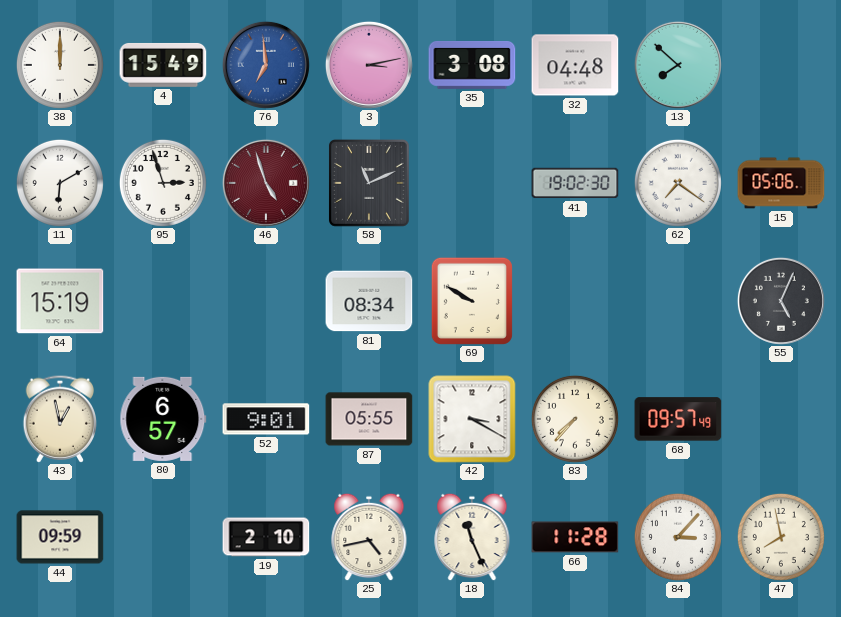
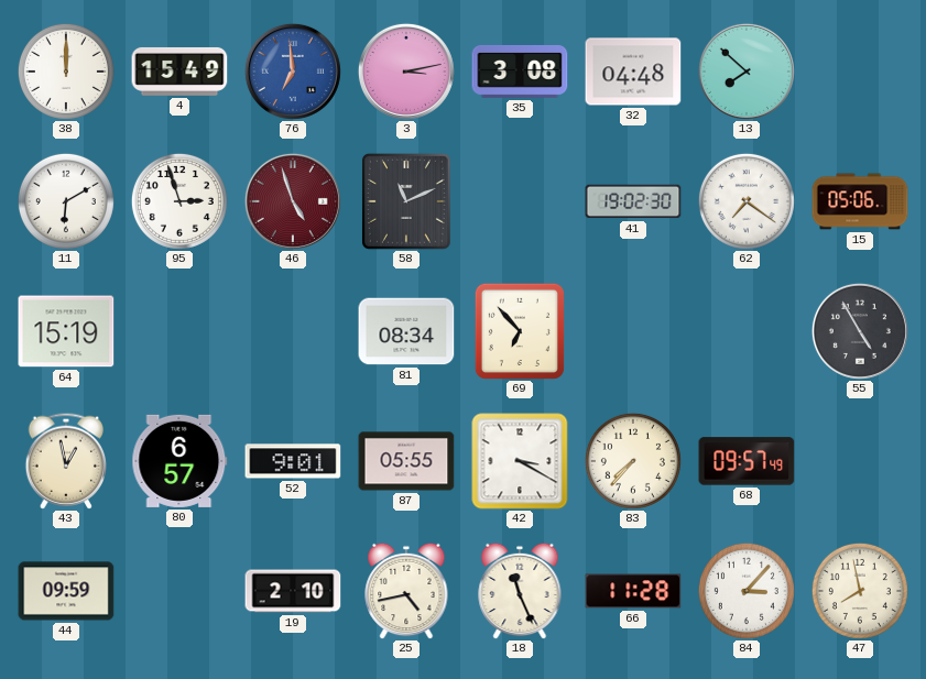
69: 9:50 -> 6:53
55: 5:04 -> 4:55
